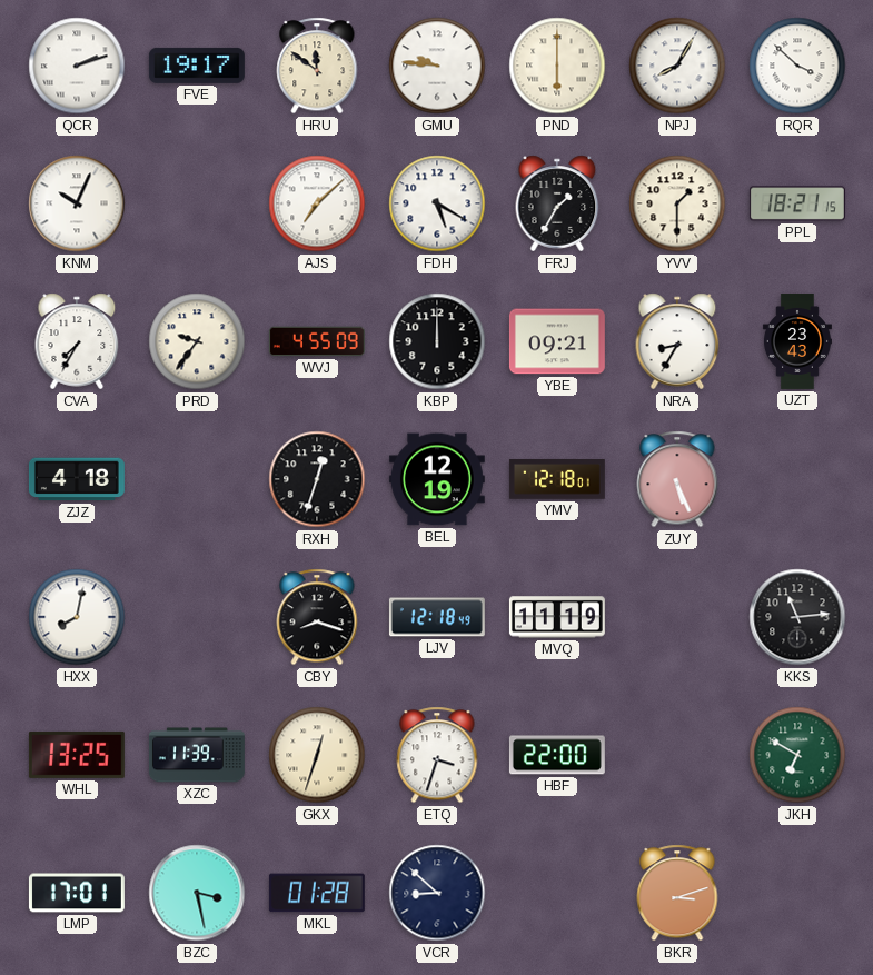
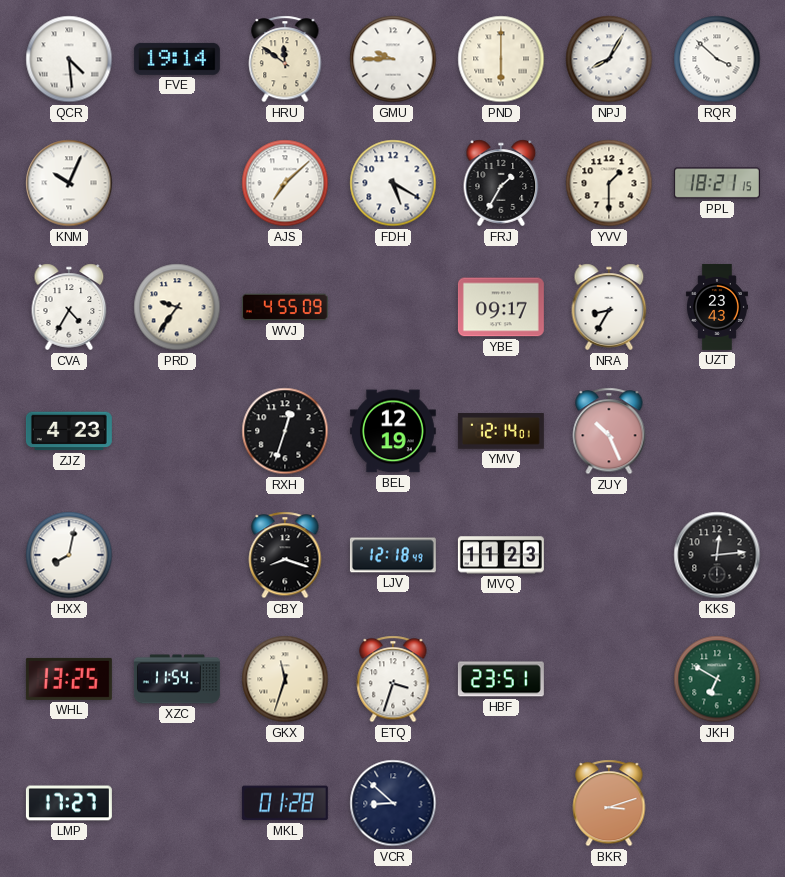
QCR: 2:12 -> 4:29
FVE: 19:17 -> 19:14
GMU: 9:46 -> 9:45
CVA: 7:35 -> 4:35
KBP: 12:00 -> none
YBE: 09:21 -> 09:17
ZJZ: 4:18 -> 4:23
YMV: 12:18 -> 12:14
ZUY: 5:26 -> 10:26
MVQ: 11:19 -> 11:23
KKS: 11:14 -> 12:14
XZC: 11:39 -> 11:54
GKX: 12:33 -> 11:33
HBF: 22:00 -> 23:51
LMP: 17:01 -> 17:27
BZC: 3:28 -> none
